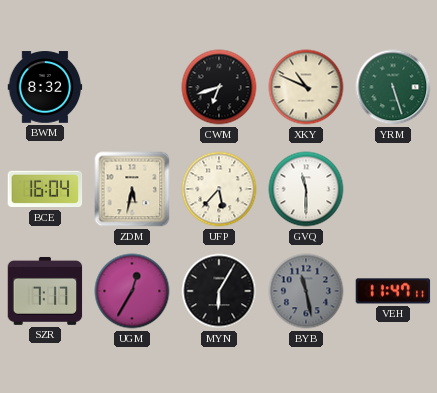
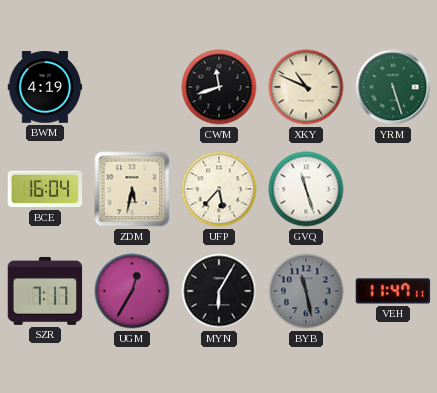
BWM: 8:32 -> 4:19
CWM: 6:42 -> 11:42
GVQ: 11:30 -> 11:27
